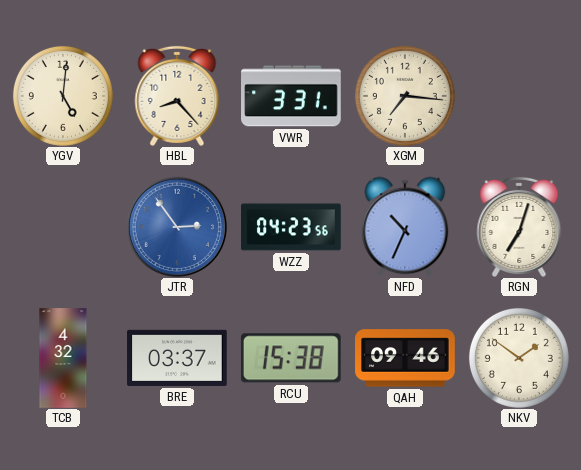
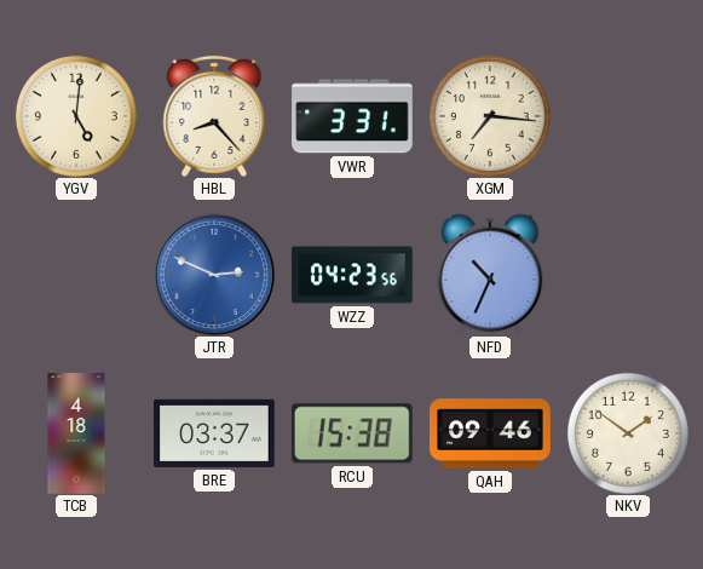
JTR: 2:54 -> 2:49
RGN: 7:03 -> none
TCB: 4:32 -> 4:18
